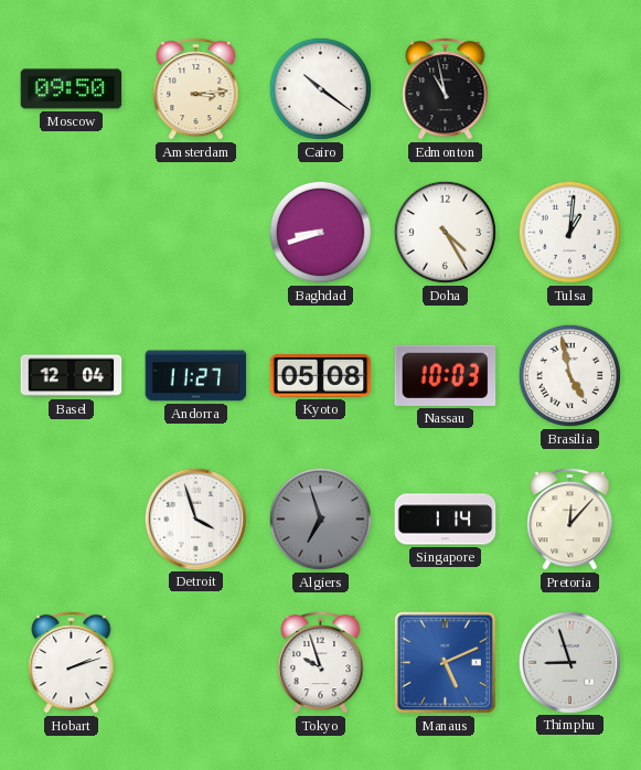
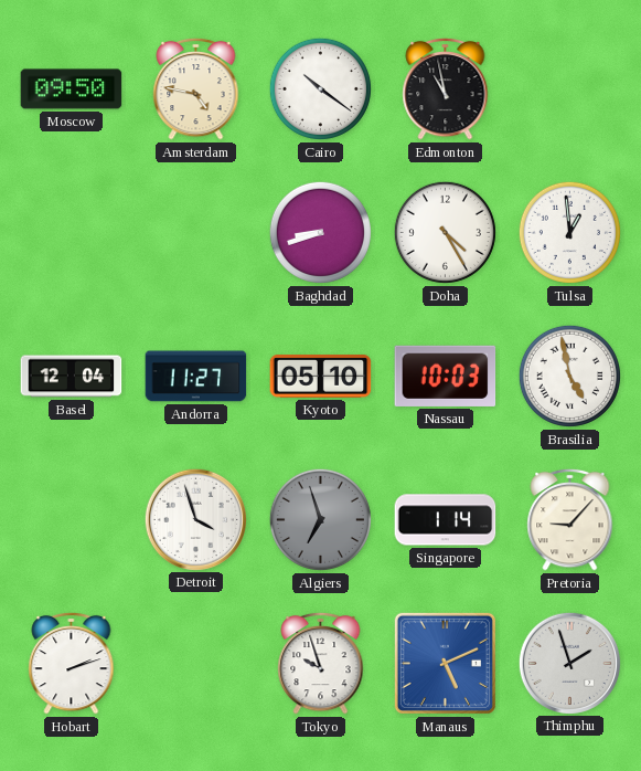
Amsterdam: 3:14 -> 4:47
Tulsa: 1:01 -> 12:59
Kyoto: 05:08 -> 05:10
Pretoria: 12:07 -> 9:07
Thimphu: 8:57 -> 1:57
